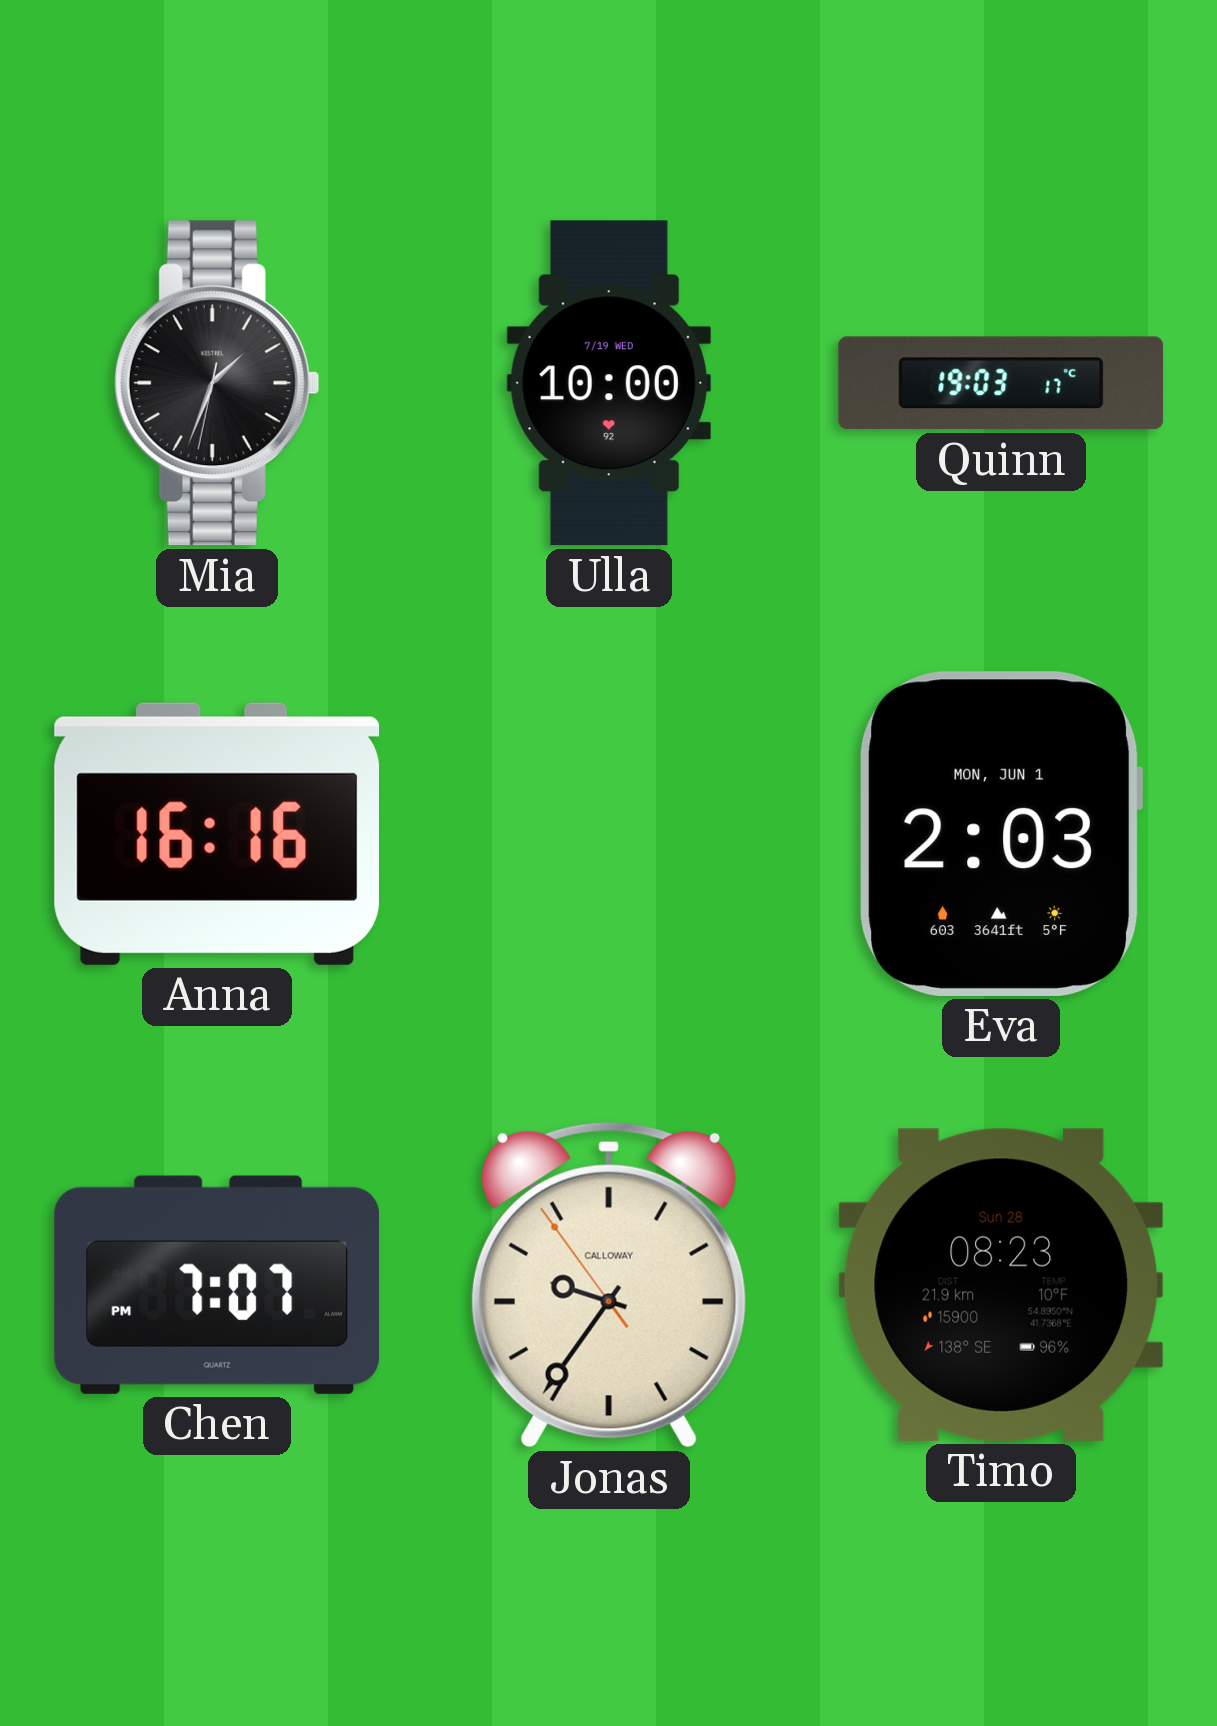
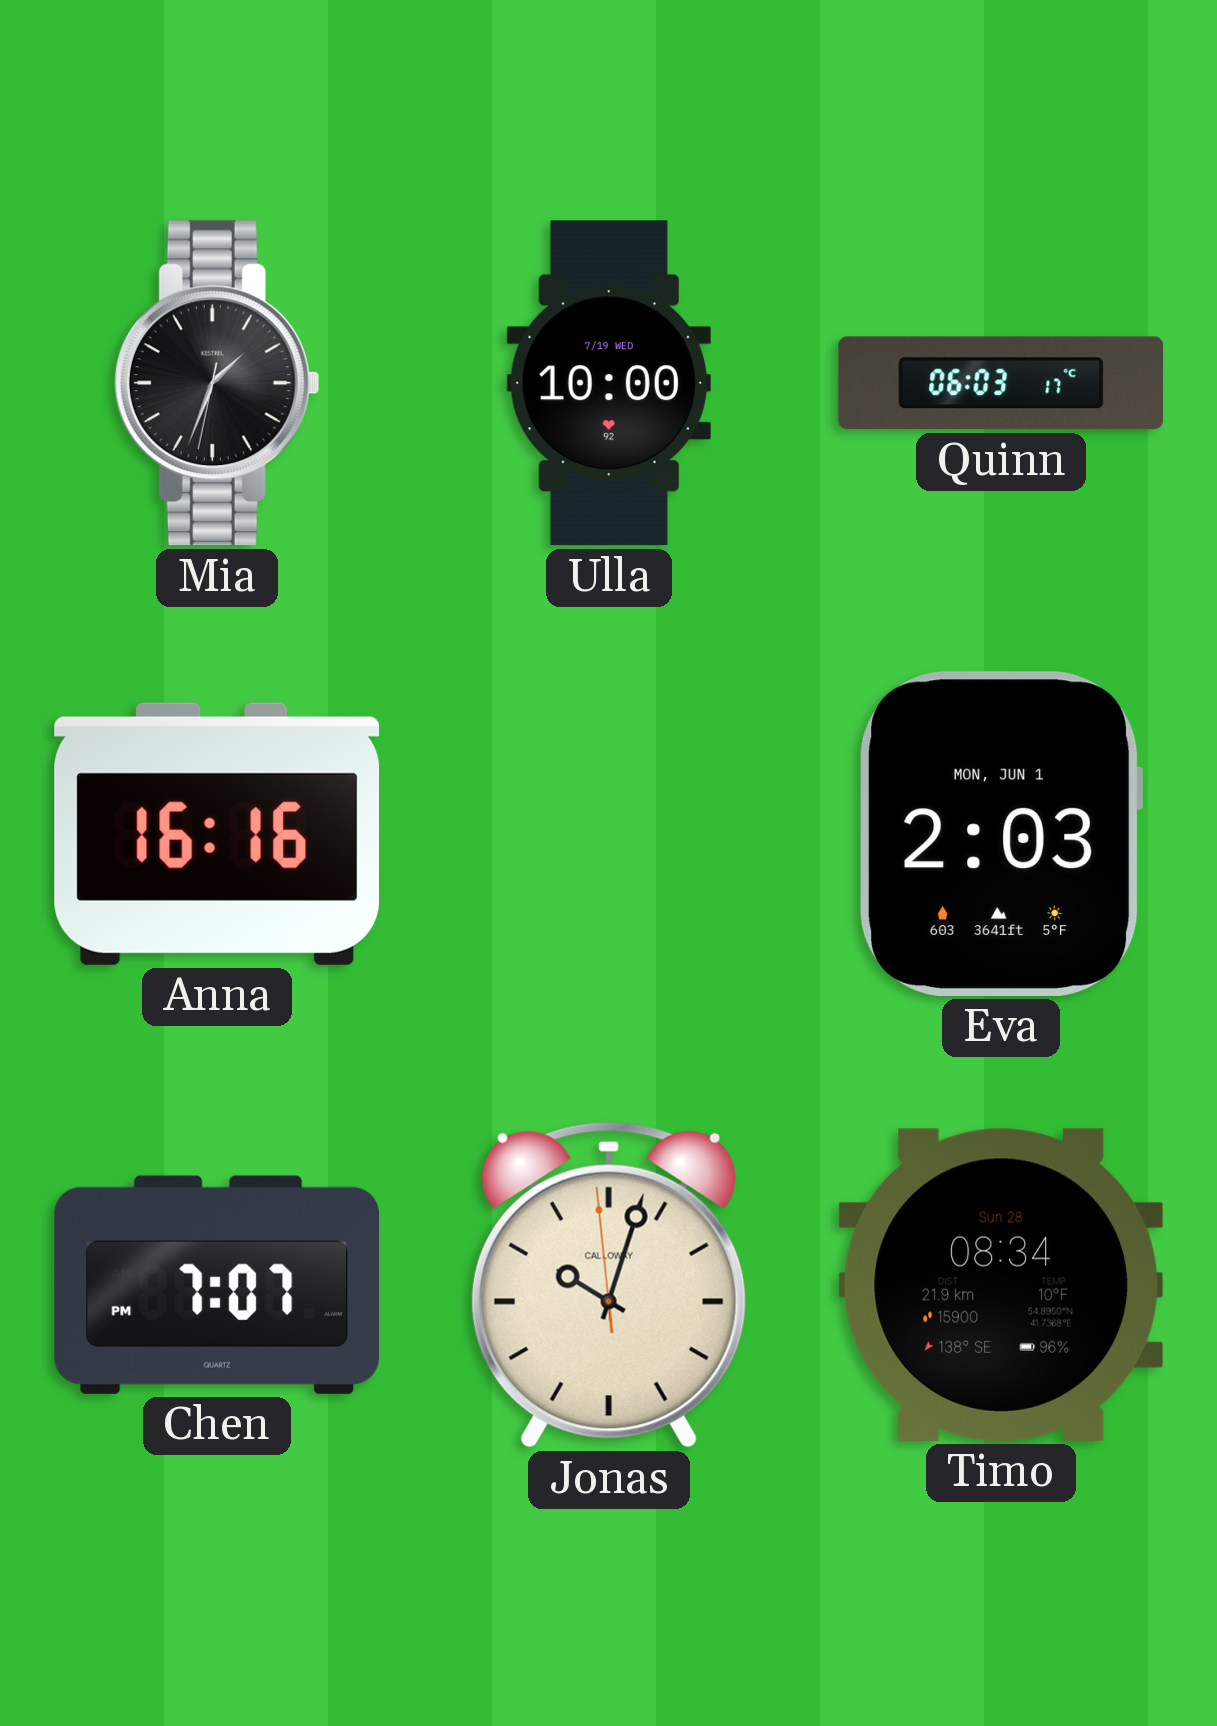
Quinn: 19:03 -> 06:03
Jonas: 9:35 -> 10:02
Timo: 08:23 -> 08:34
